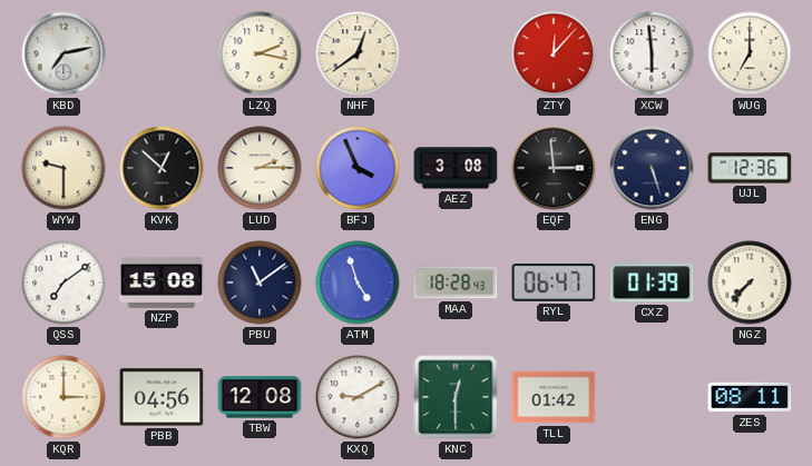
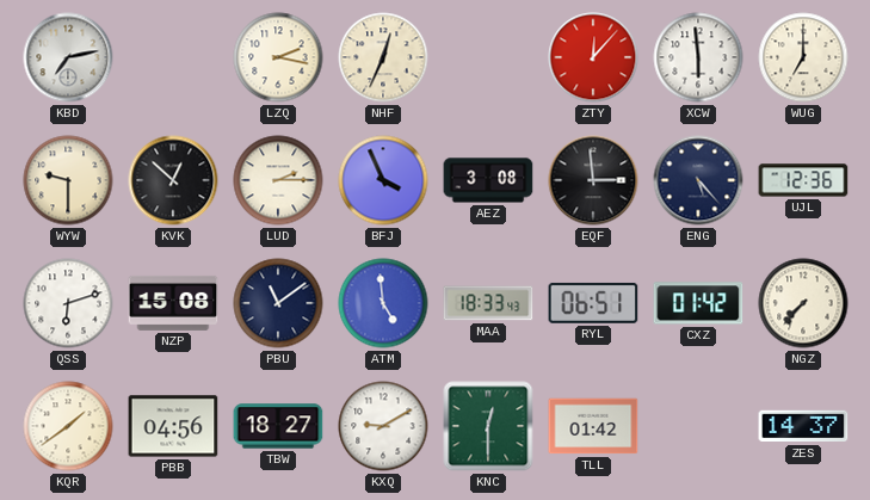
NHF: 12:39 -> 12:34
ENG: 5:27 -> 5:23
QSS: 7:09 -> 6:12
ATM: 4:57 -> 4:59
MAA: 18:28 -> 18:33
RYL: 06:47 -> 06:51
CXZ: 01:39 -> 01:42
KQR: 3:00 -> 1:39
TBW: 12:08 -> 18:27
ZES: 08:11 -> 14:37
